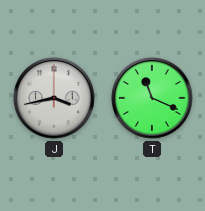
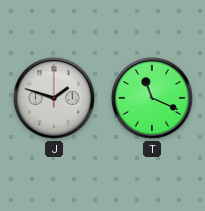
J: 3:43 -> 1:48
